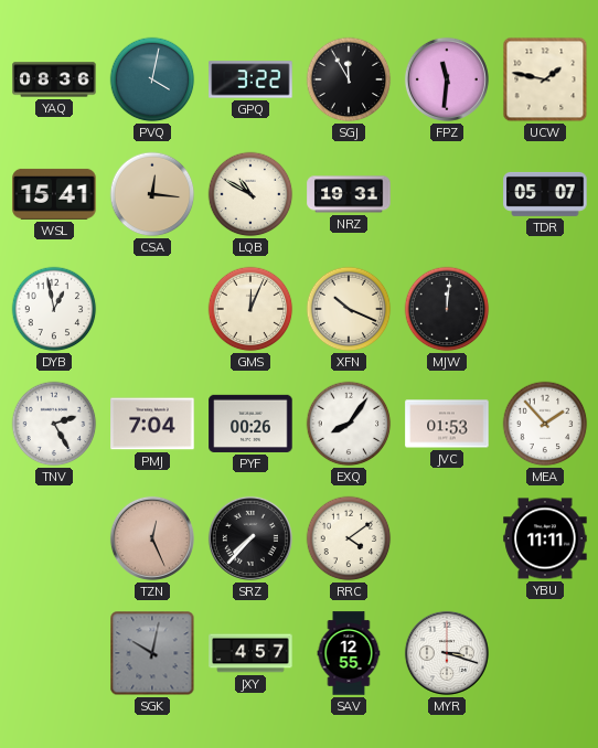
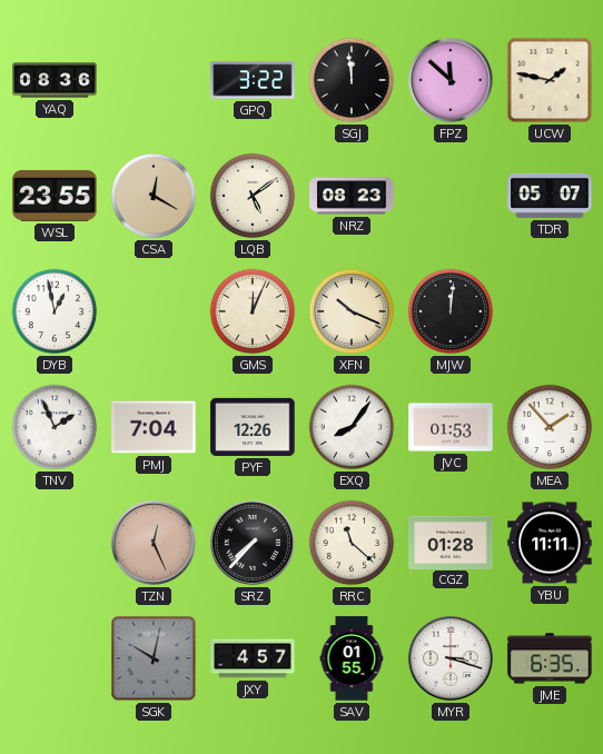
PVQ: 4:02 -> none
SGJ: 11:55 -> 11:59
FPZ: 11:31 -> 11:52
WSL: 15:41 -> 23:55
CSA: 12:16 -> 12:20
LQB: 10:50 -> 5:09
NRZ: 19:31 -> 08:23
TNV: 2:25 -> 1:56
PYF: 00:26 -> 12:26
RRC: 4:09 -> 11:22
CGZ: none -> 01:28
SAV: 12:55 -> 01:55
JME: none -> 6:35
